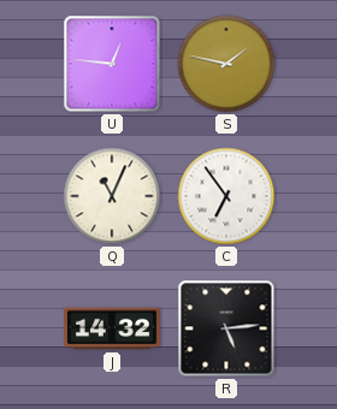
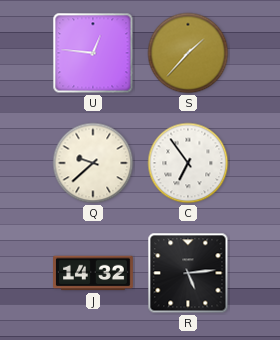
S: 1:47 -> 1:37
Q: 11:04 -> 9:38
